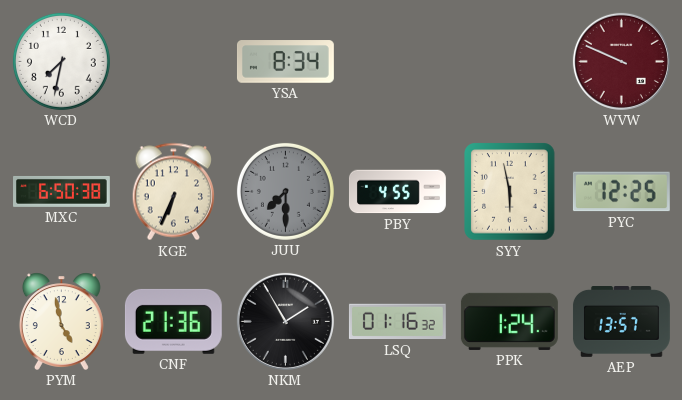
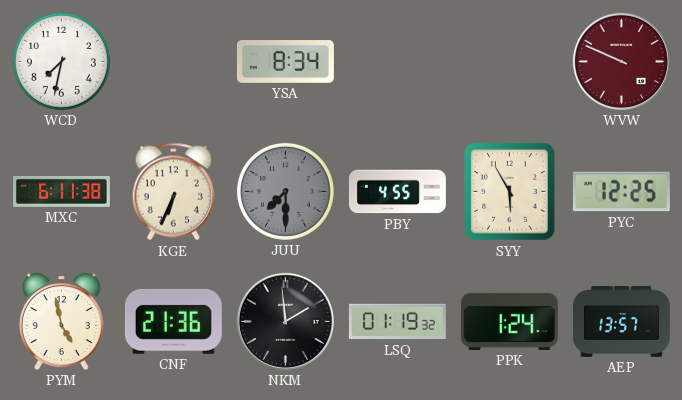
MXC: 6:50 -> 6:11
SYY: 5:58 -> 5:55
NKM: 1:55 -> 1:59
LSQ: 01:16 -> 01:19
